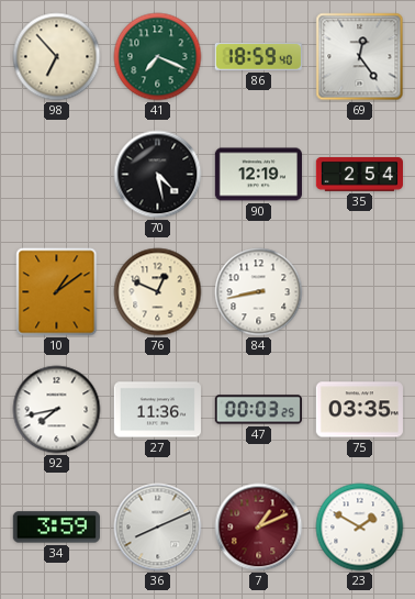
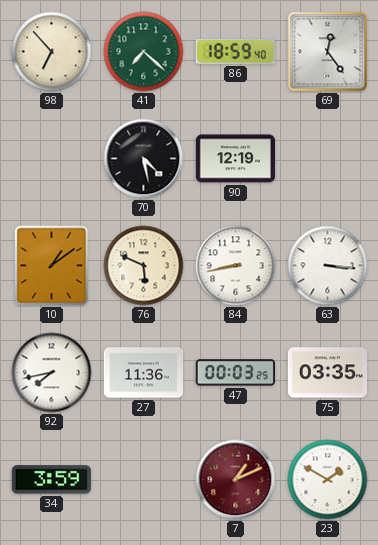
41: 7:19 -> 7:22
35: 2:54 -> none
76: 12:49 -> 5:49
63: none -> 3:16
36: 8:11 -> none
